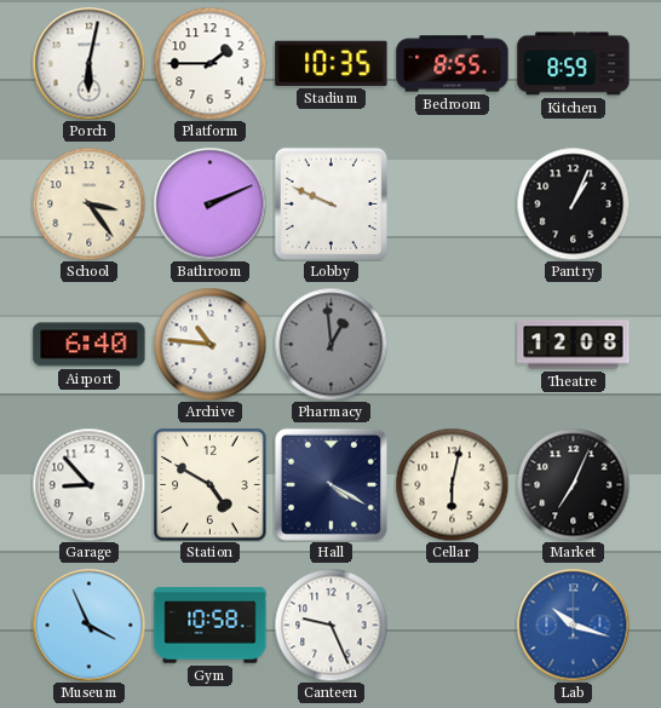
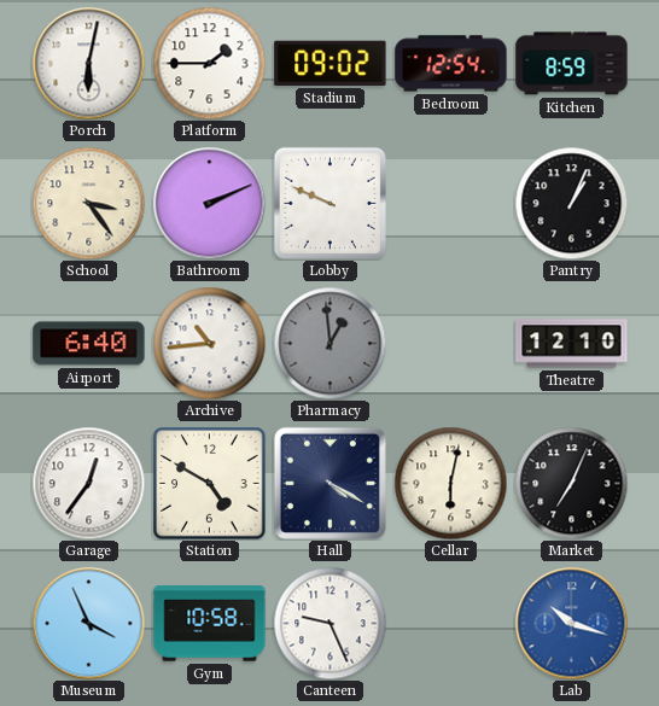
Stadium: 10:35 -> 09:02
Bedroom: 8:55 -> 12:54
Archive: 10:46 -> 10:44
Theatre: 12:08 -> 12:10
Garage: 8:53 -> 12:36
